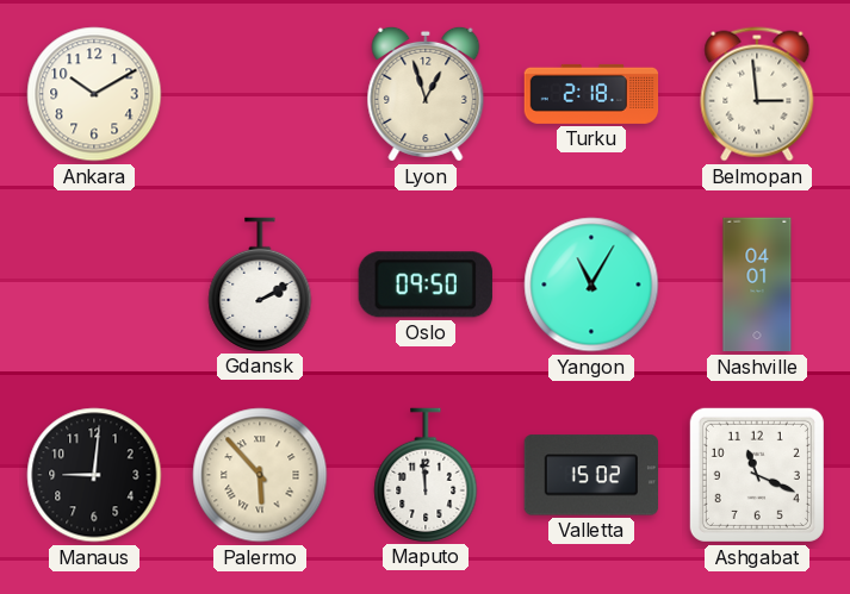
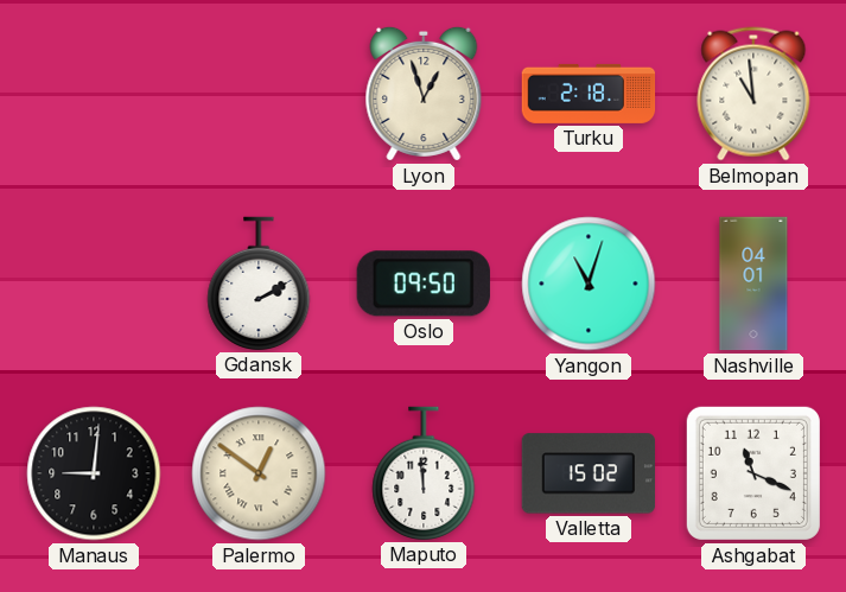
Ankara: 10:10 -> none
Belmopan: 2:59 -> 10:59
Yangon: 11:05 -> 11:03
Palermo: 5:53 -> 12:51
